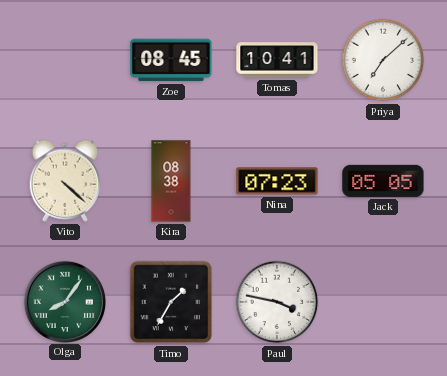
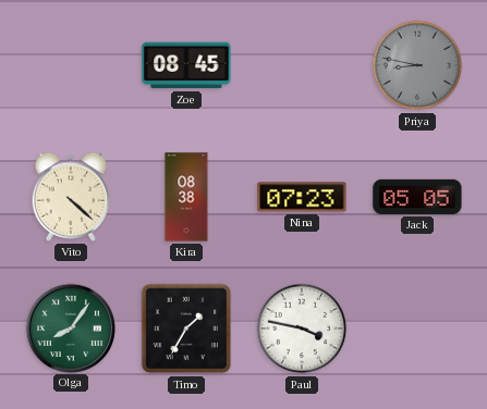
Tomas: 10:41 -> none
Priya: 7:08 -> 8:47
Priya dial: white -> grey
